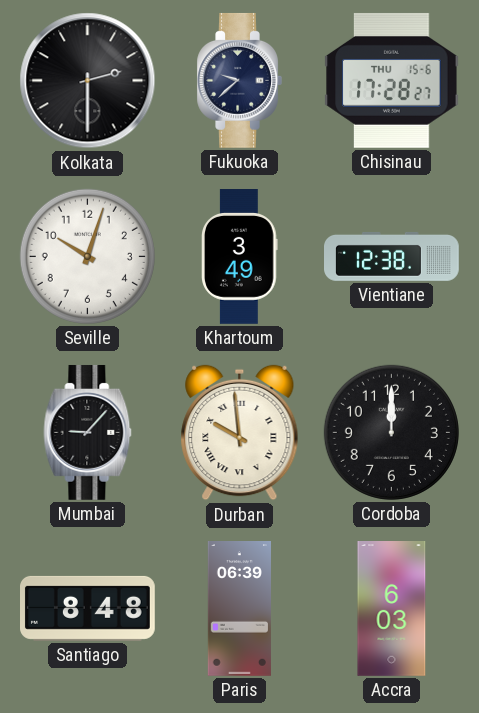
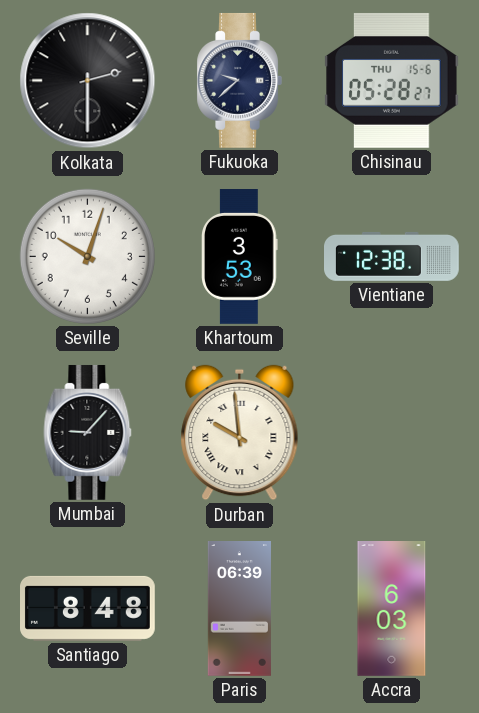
Chisinau: 17:28 -> 05:28
Khartoum: 3:49 -> 3:53
Cordoba: 12:00 -> none
